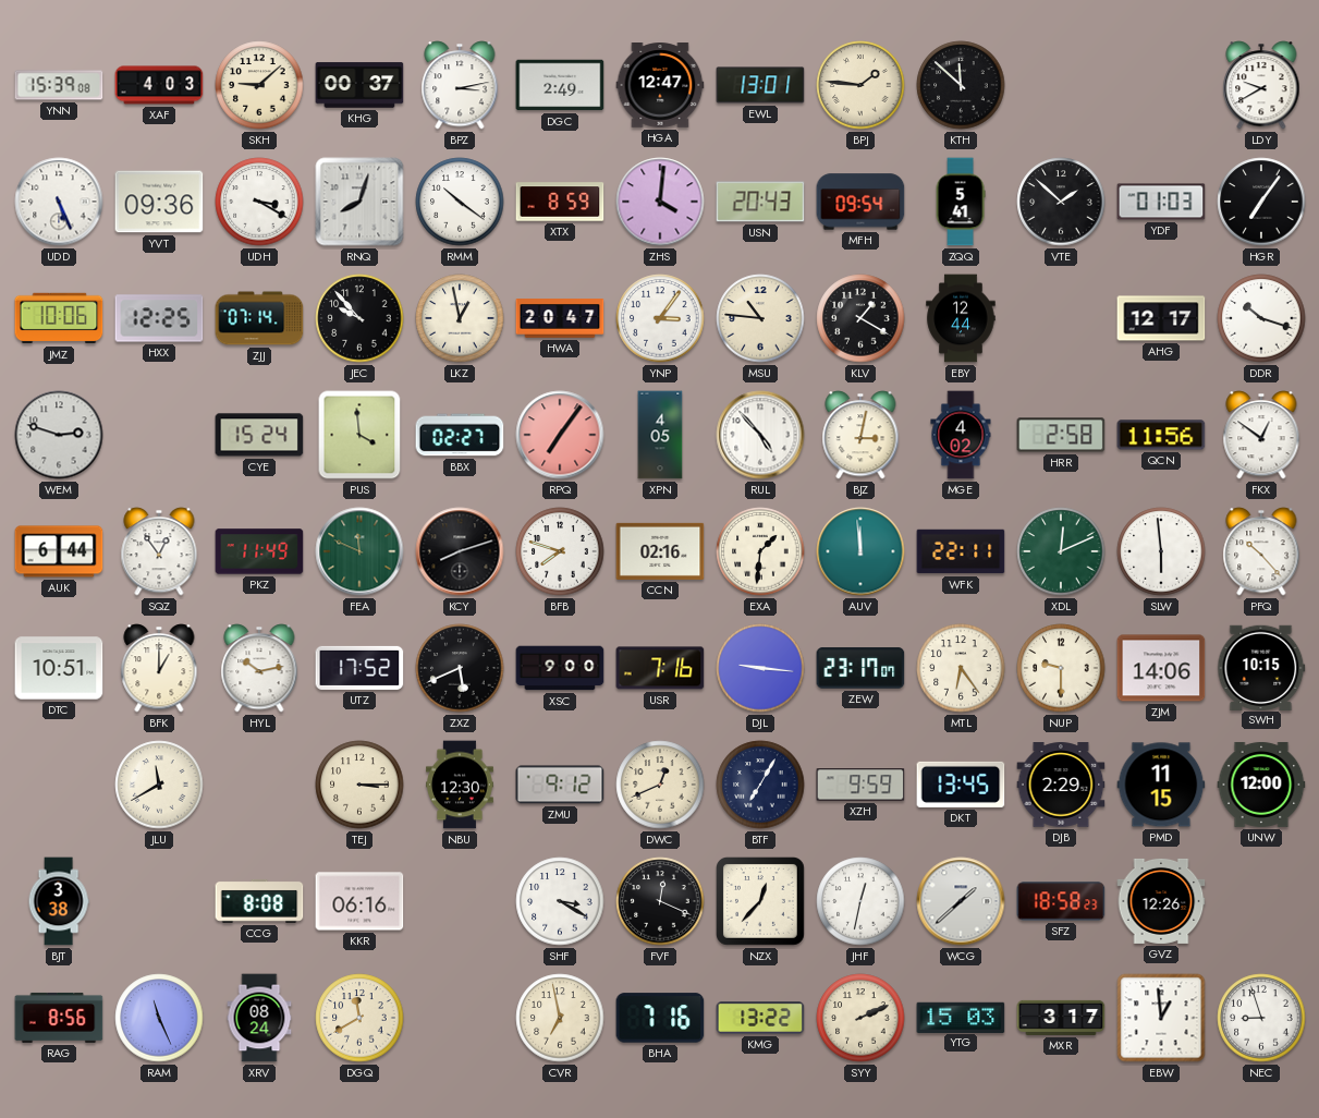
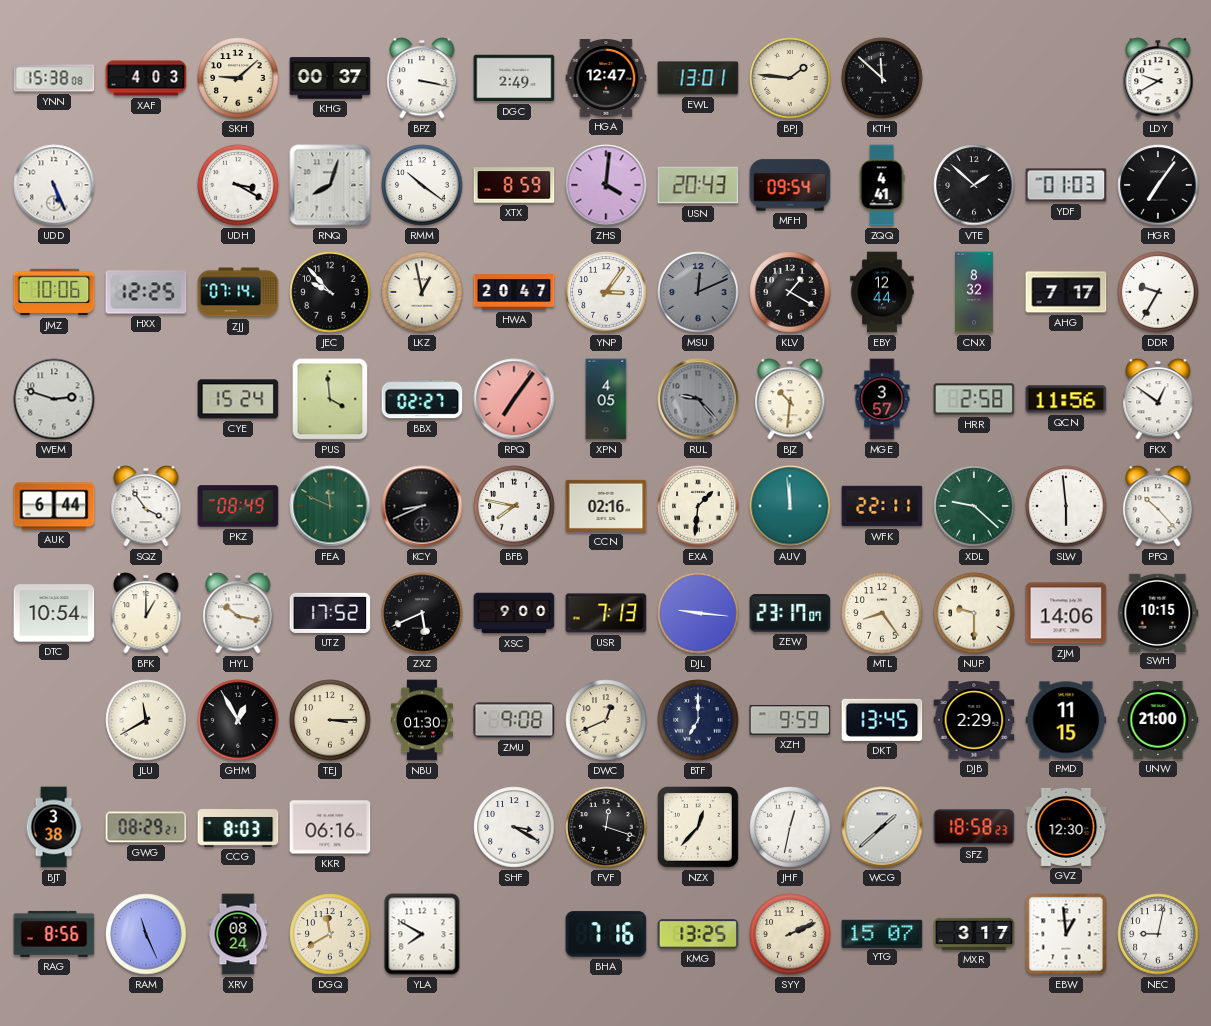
YNN: 15:39 -> 15:38
BPZ: 3:13 -> 3:17
YVT: 09:36 -> none
ZQQ: 5:41 -> 4:41
MSU: 10:46 -> 12:11
MSU dial: cream -> grey
CNX: none -> 8:32
AHG: 12:17 -> 7:17
DDR: 10:18 -> 9:35
RUL: 4:53 -> 9:23
RUL dial: white -> grey
BJZ: 3:02 -> 10:31
MGE: 4:02 -> 3:57
SQZ: 12:54 -> 3:54
PKZ: 11:49 -> 08:49
KCY: 8:12 -> 8:41
BFB: 7:48 -> 7:47
XDL: 12:11 -> 9:22
DTC: 10:51 -> 10:54
HYL: 10:13 -> 10:17
USR: 7:16 -> 7:13
MTL: 6:24 -> 8:24
GHM: none -> 12:55
NBU: 12:30 -> 01:30
ZMU: 9:12 -> 9:08
BTF: 7:05 -> 7:00
UNW: 12:00 -> 21:00
GWG: none -> 08:29
CCG: 8:08 -> 8:03
FVF: 12:19 -> 12:18
GVZ: 12:26 -> 12:30
YLA: none -> 7:50
CVR: 6:58 -> none
KMG: 13:22 -> 13:25
YTG: 15:03 -> 15:07
NEC: 8:57 -> 9:02
